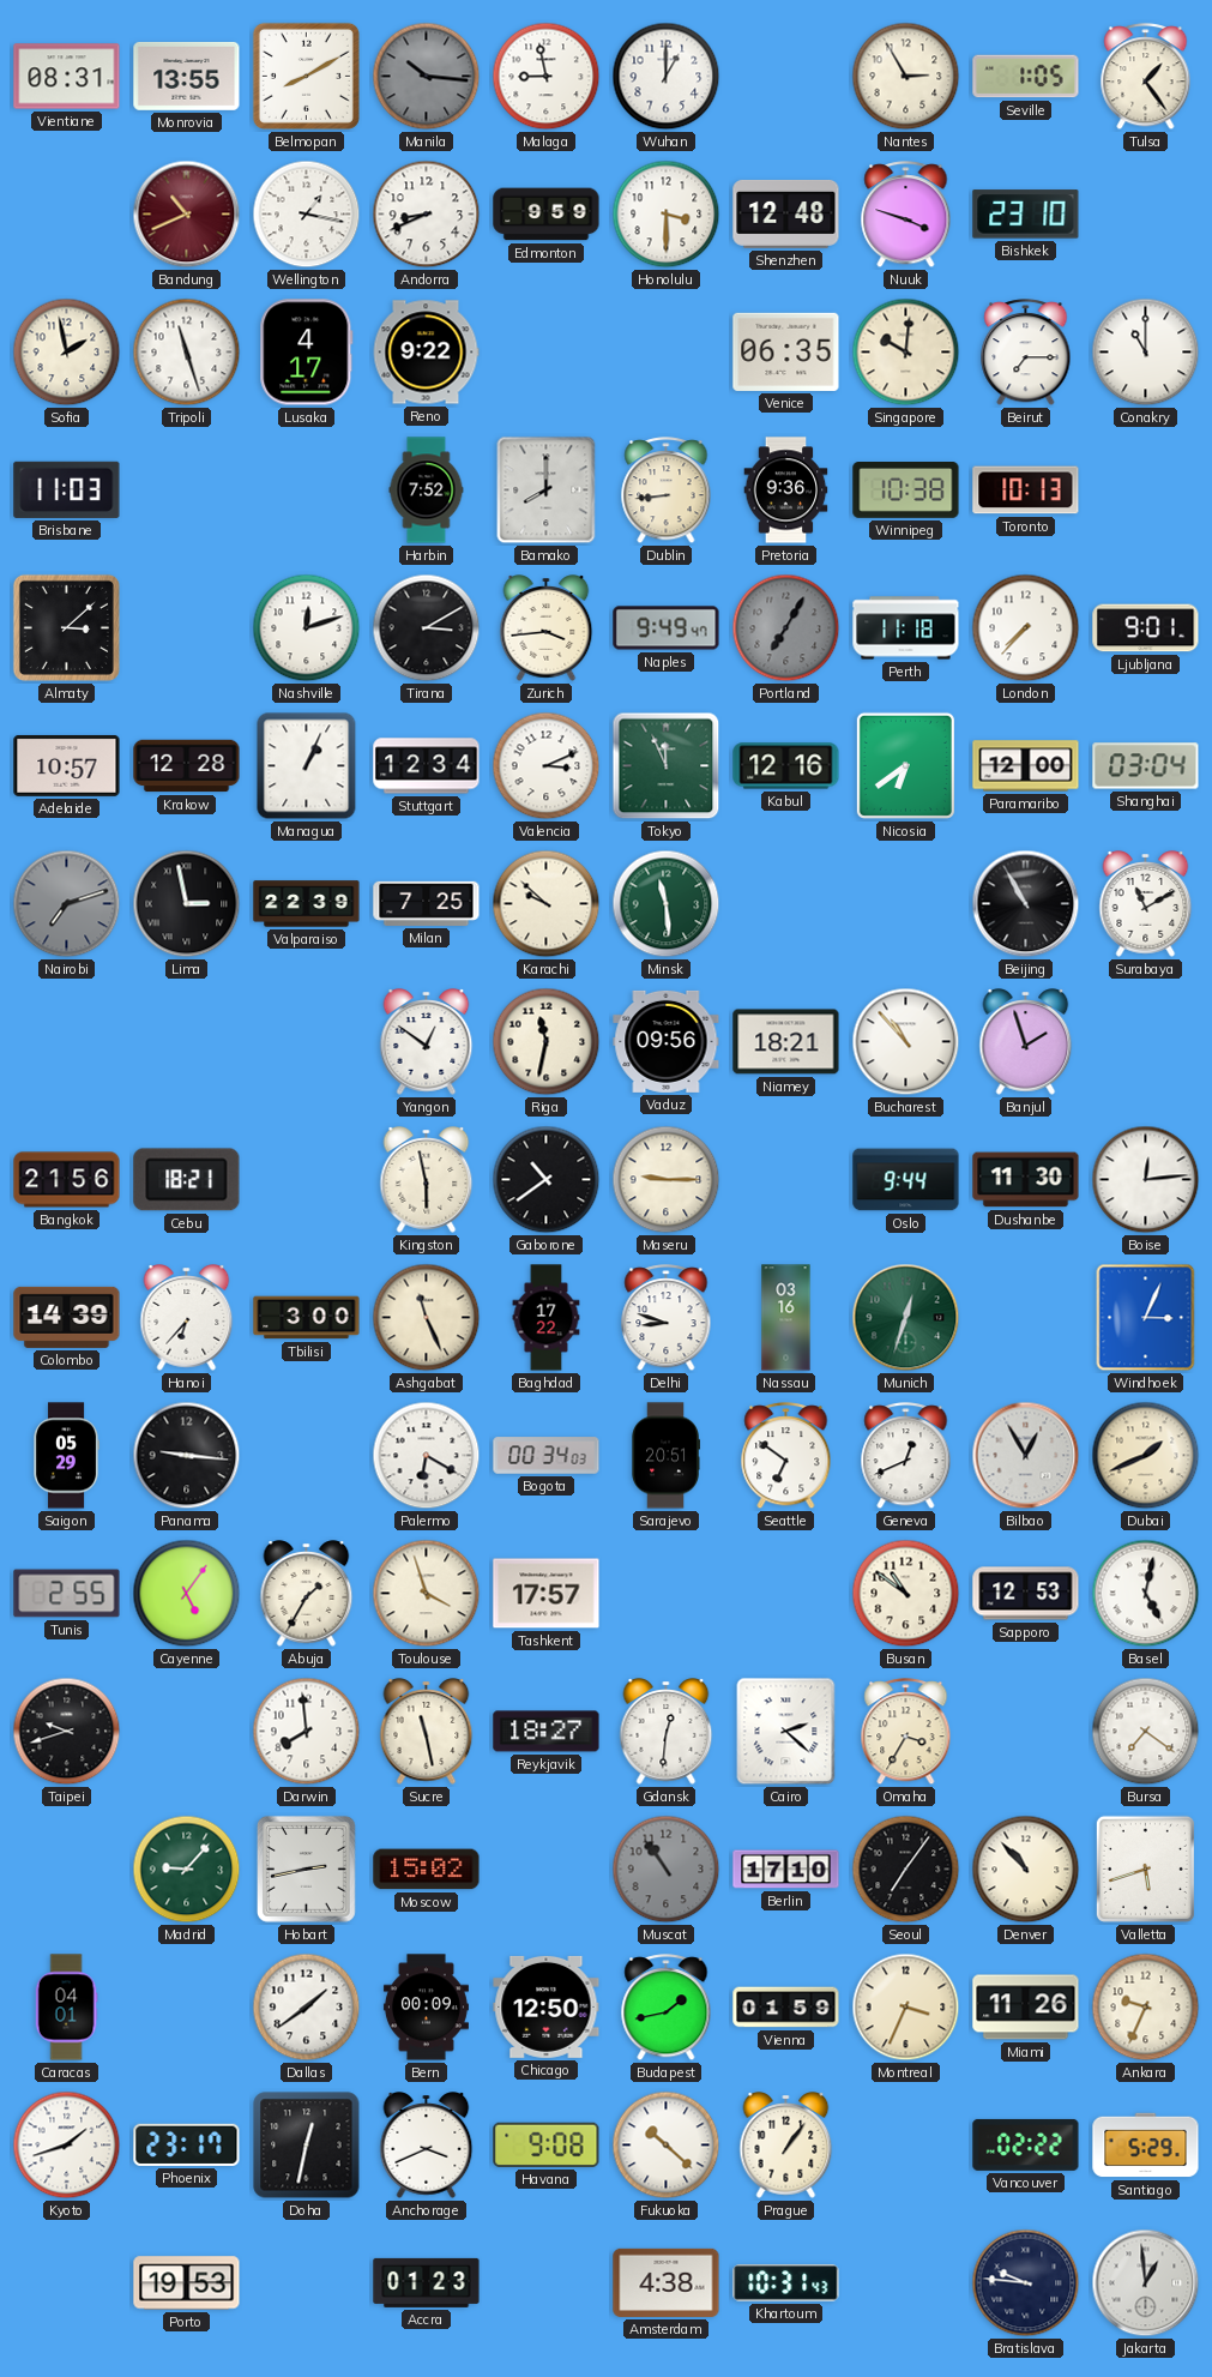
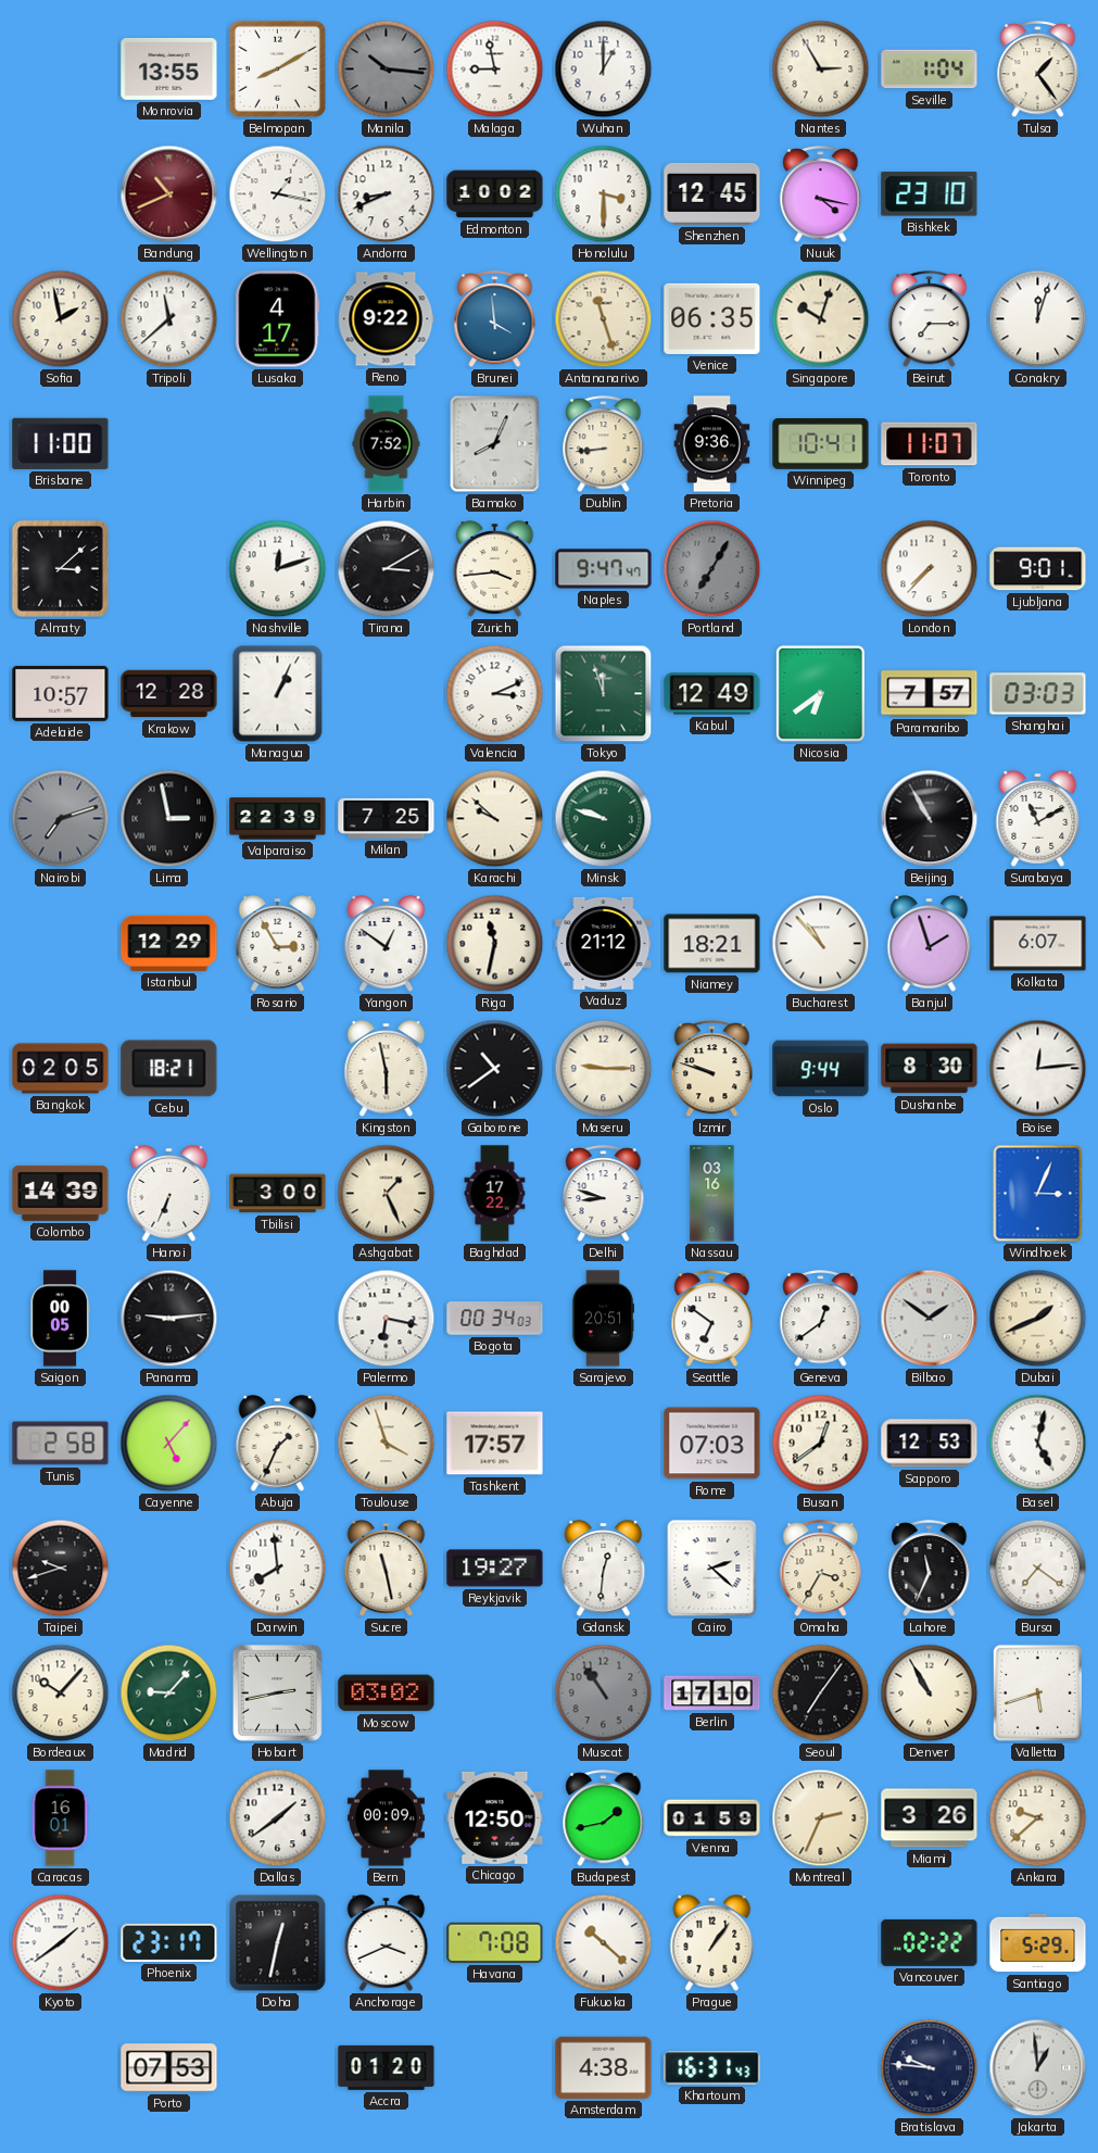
Vientiane: 08:31 -> none
Seville: 1:05 -> 1:04
Edmonton: 9:59 -> 10:02
Shenzhen: 12:48 -> 12:45
Nuuk: 3:48 -> 4:17
Tripoli: 11:27 -> 11:38
Brunei: none -> 3:59
Antananarivo: none -> 11:27
Singapore: 10:01 -> 10:03
Conakry: 11:00 -> 12:03
Brisbane: 11:03 -> 11:00
Bamako: 8:00 -> 8:04
Winnipeg: 10:38 -> 10:41
Toronto: 10:13 -> 11:07
Naples: 9:49 -> 9:47
Perth: 11:18 -> none
Stuttgart: 12:34 -> none
Tokyo: 11:56 -> 11:57
Kabul: 12:16 -> 12:49
Paramaribo: 12:00 -> 7:57
Shanghai: 03:04 -> 03:03
Minsk: 11:29 -> 9:48
Istanbul: none -> 12:29
Rosario: none -> 2:55
Vaduz: 09:56 -> 21:12
Kolkata: none -> 6:07
Bangkok: 21:56 -> 02:05
Izmir: none -> 9:48
Dushanbe: 11:30 -> 8:30
Hanoi: 6:37 -> 6:34
Ashgabat: 11:26 -> 1:26
Munich: 12:33 -> none
Saigon: 05:29 -> 00:05
Panama: 9:16 -> 9:14
Palermo: 6:20 -> 6:17
Geneva: 12:41 -> 12:39
Bilbao: 12:55 -> 1:51
Tunis: 2:55 -> 2:58
Cayenne: 5:06 -> 5:07
Abuja: 1:35 -> 1:34
Rome: none -> 07:03
Busan: 10:51 -> 12:39
Reykjavik: 18:27 -> 19:27
Lahore: none -> 11:34
Bordeaux: none -> 10:07
Moscow: 15:02 -> 03:02
Denver: 10:53 -> 10:55
Caracas: 04:01 -> 16:01
Montreal: 3:34 -> 2:34
Miami: 11:26 -> 3:26
Ankara: 9:34 -> 9:38
Kyoto: 1:42 -> 1:39
Havana: 9:08 -> 7:08
Porto: 19:53 -> 07:53
Accra: 01:23 -> 01:20
Khartoum: 10:31 -> 16:31
